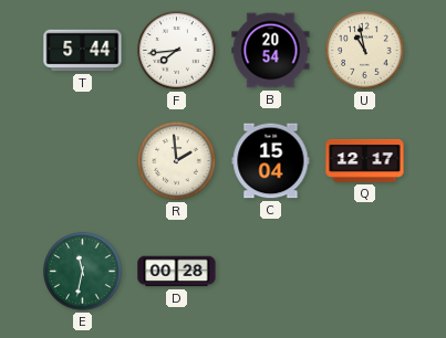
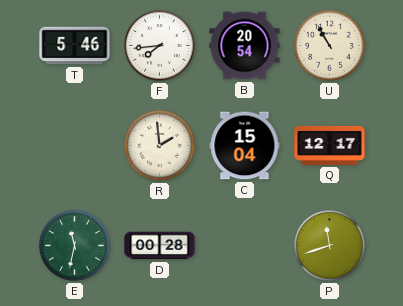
T: 5:44 -> 5:46
U: 10:58 -> 10:55
P: none -> 11:42
